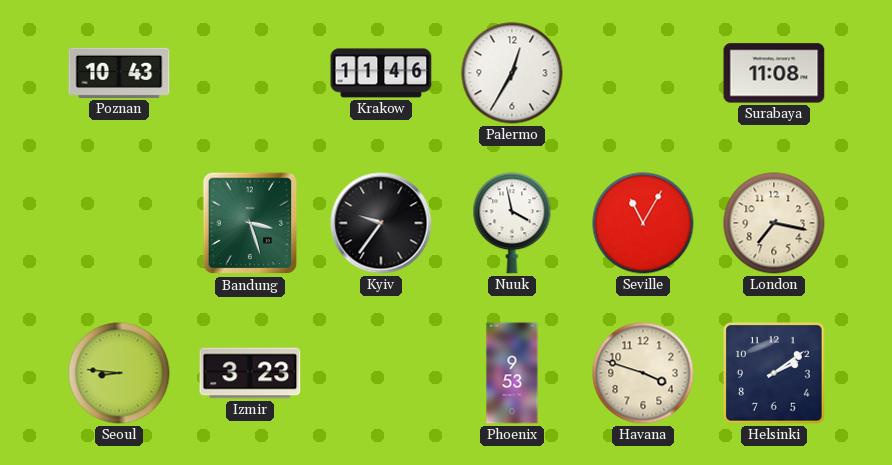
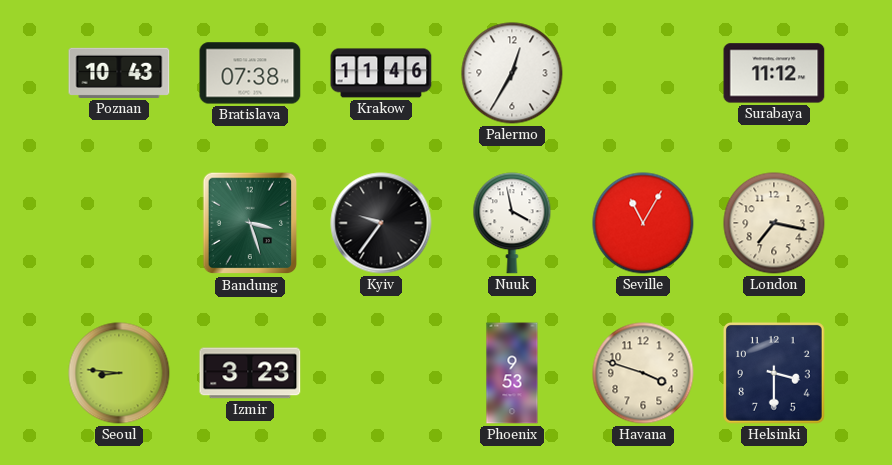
Bratislava: none -> 07:38
Surabaya: 11:08 -> 11:12
Helsinki: 2:09 -> 3:30
